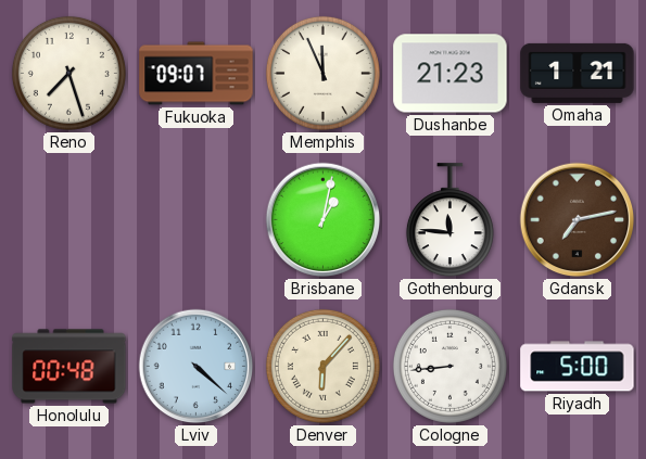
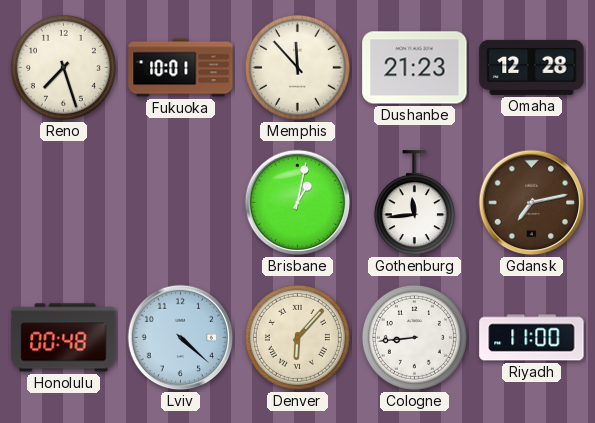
Fukuoka: 09:07 -> 10:01
Memphis: 11:56 -> 11:53
Omaha: 1:21 -> 12:28
Gothenburg: 11:46 -> 11:44
Riyadh: 5:00 -> 11:00
